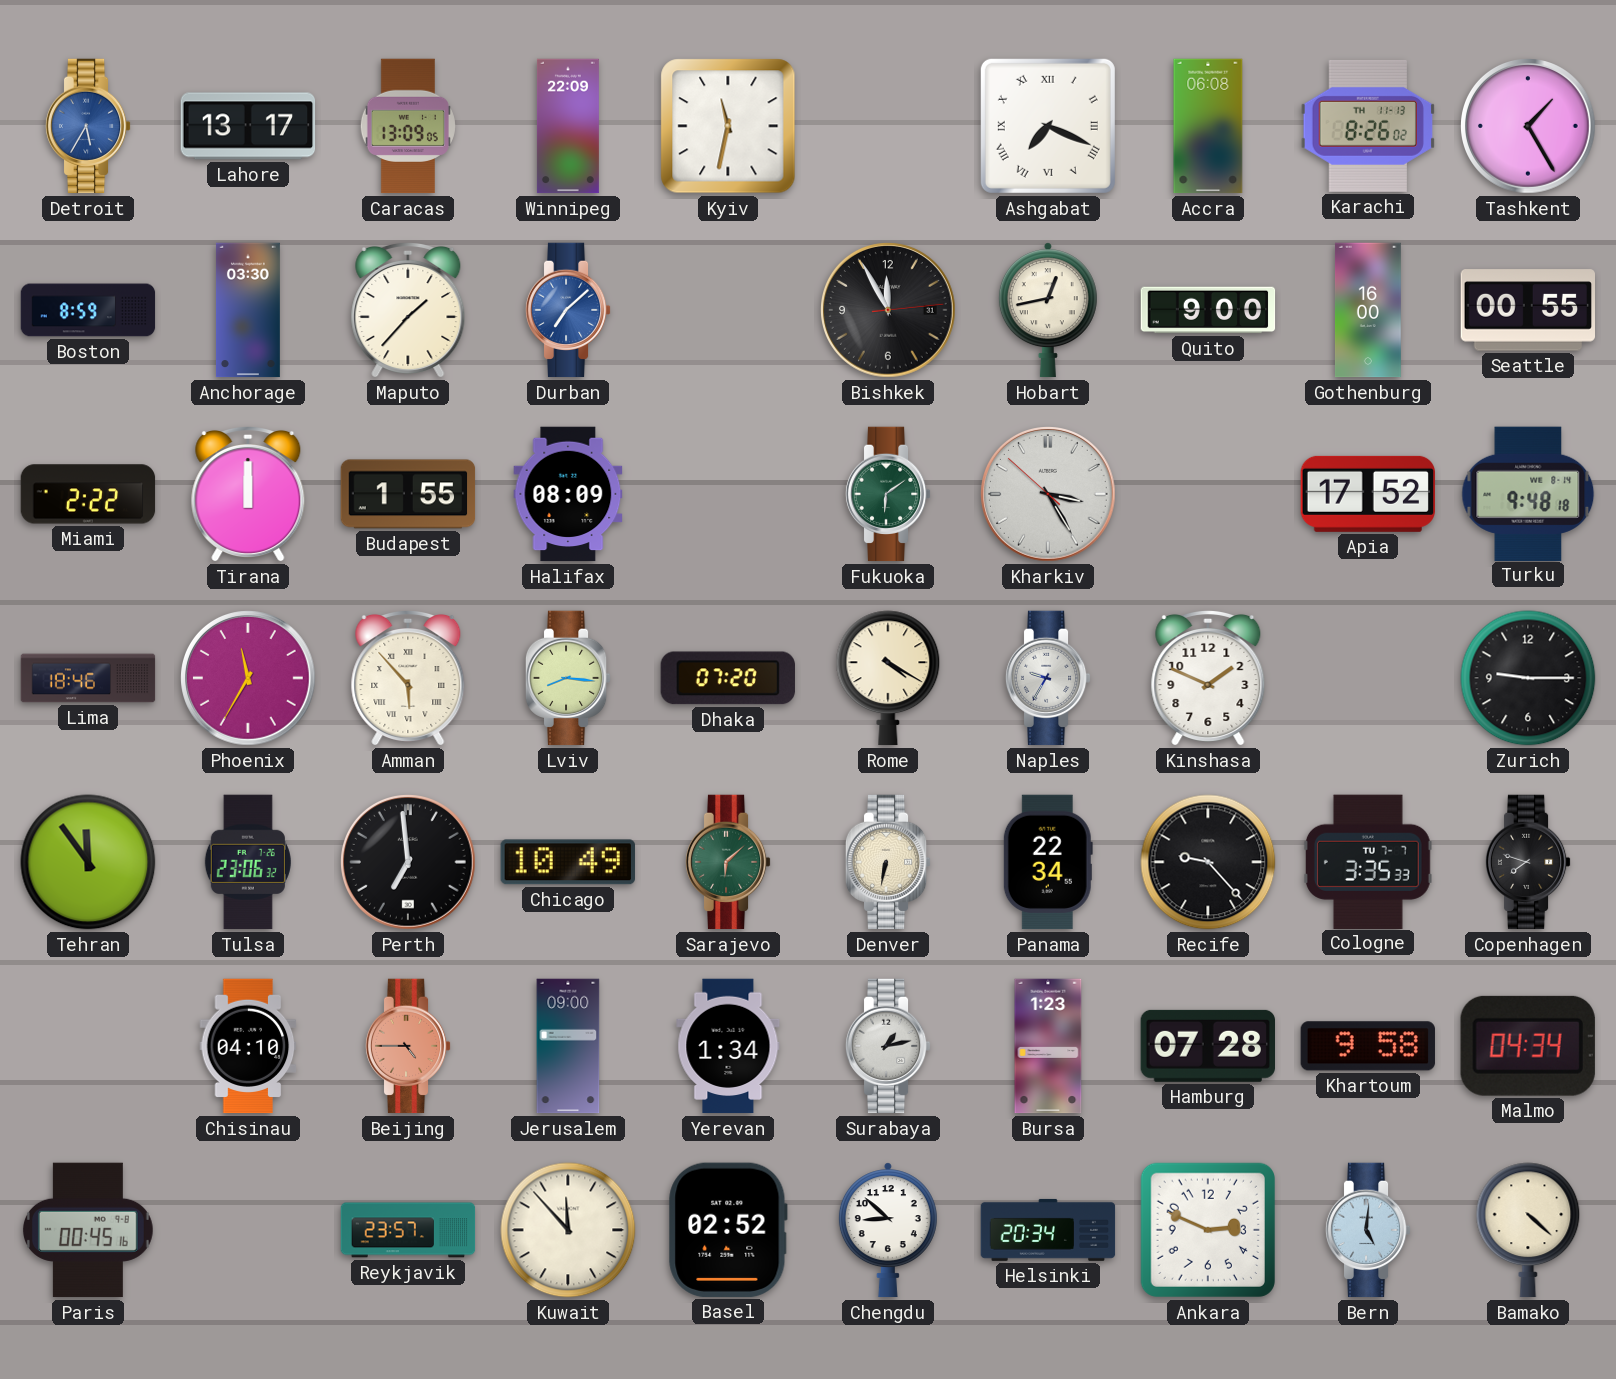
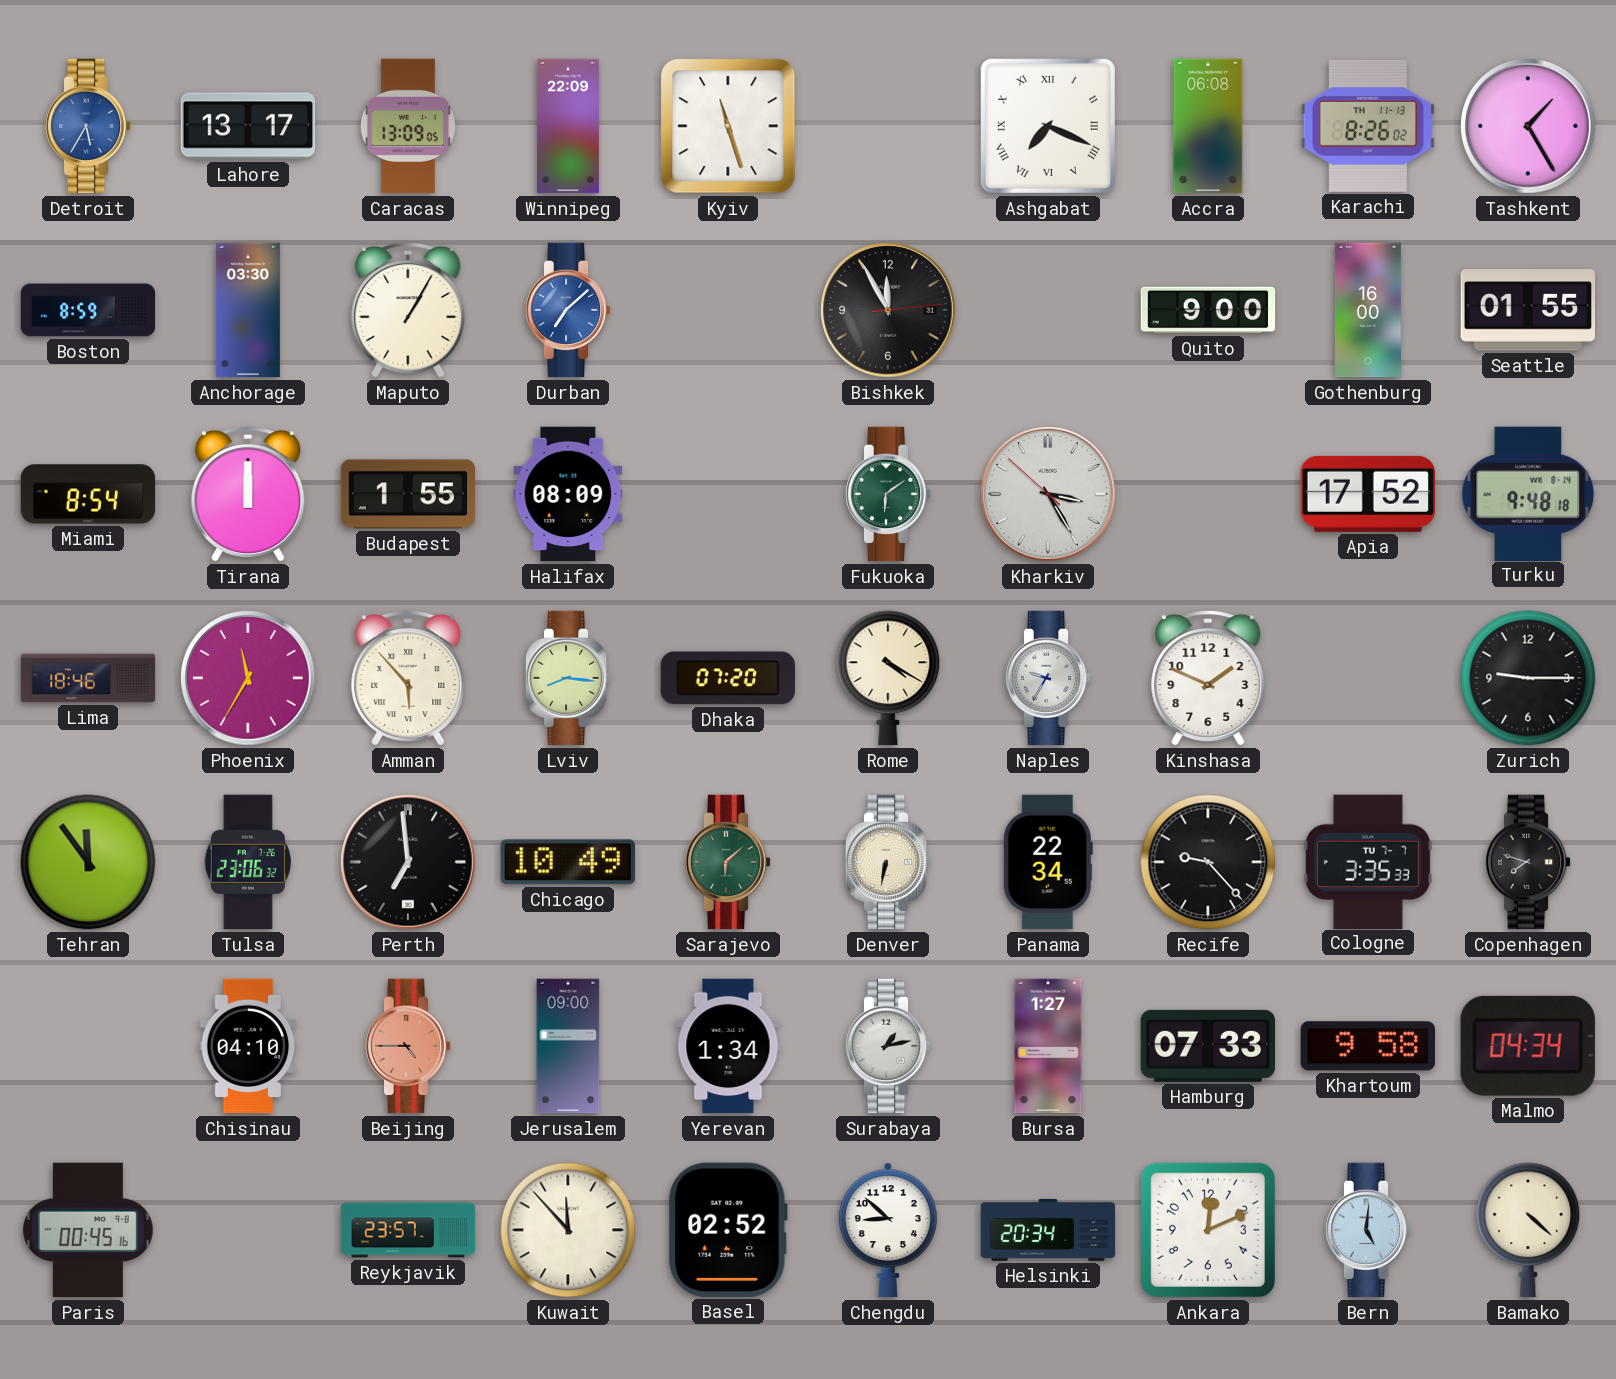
Kyiv: 11:32 -> 11:27
Maputo: 1:37 -> 1:05
Hobart: 12:43 -> none
Seattle: 00:55 -> 01:55
Miami: 2:22 -> 8:54
Bursa: 1:23 -> 1:27
Hamburg: 07:28 -> 07:33
Ankara: 2:49 -> 12:11
